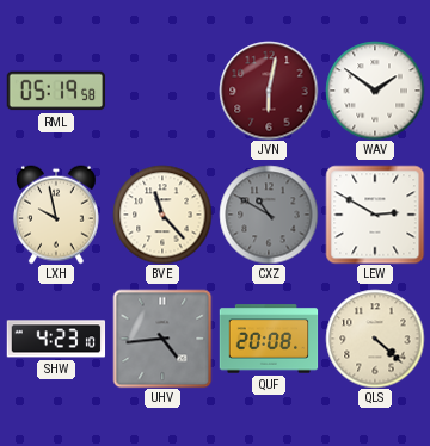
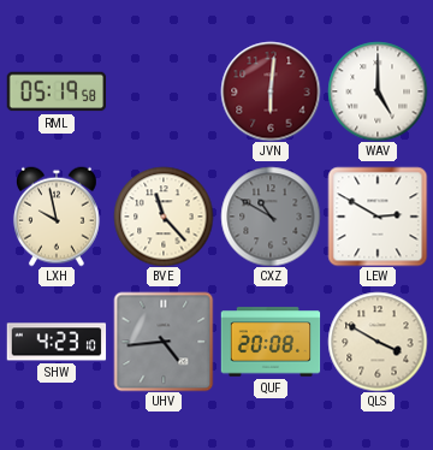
JVN: 6:02 -> 6:01
WAV: 1:51 -> 5:00
QLS: 4:22 -> 3:50
